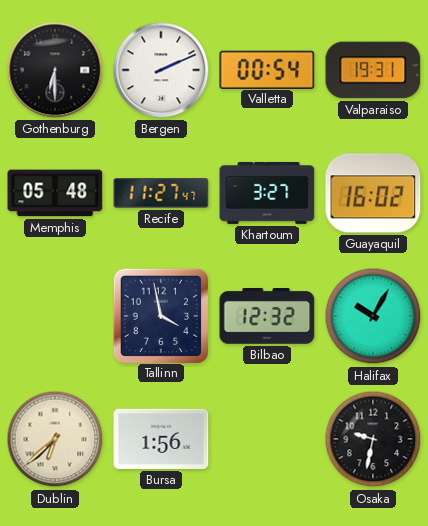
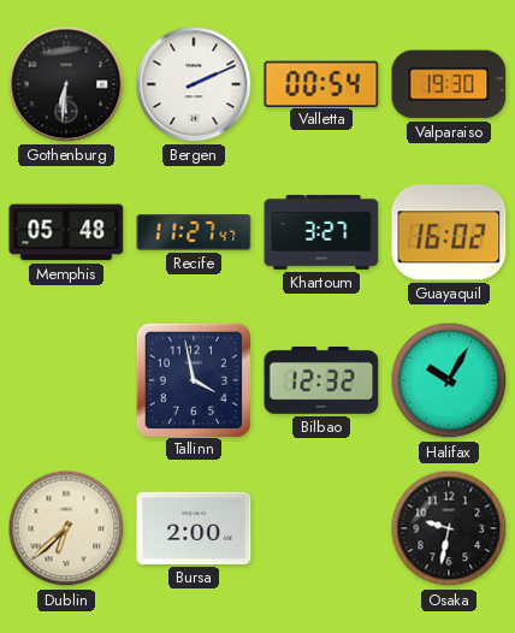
Gothenburg: 6:30 -> 6:31
Valparaiso: 19:31 -> 19:30
Bursa: 1:56 -> 2:00
